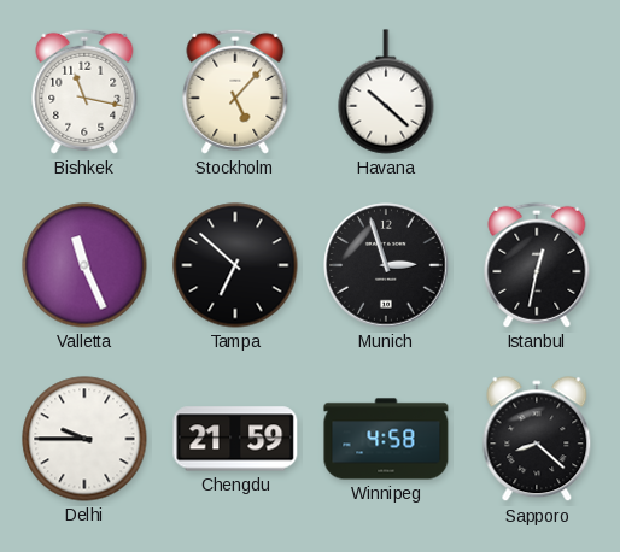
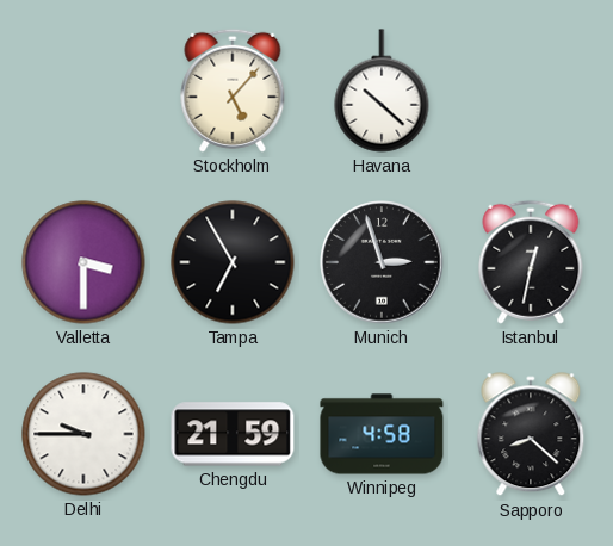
Bishkek: 11:17 -> none
Valletta: 11:26 -> 3:30
Tampa: 6:52 -> 6:55
